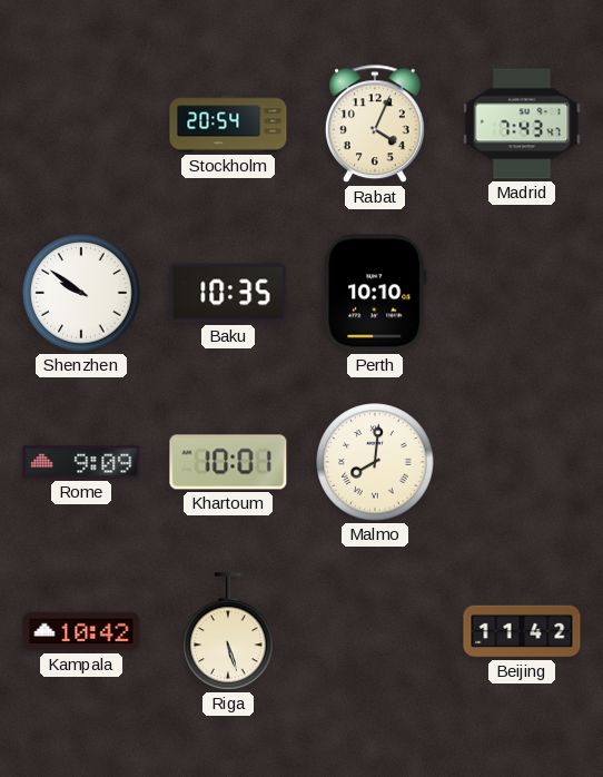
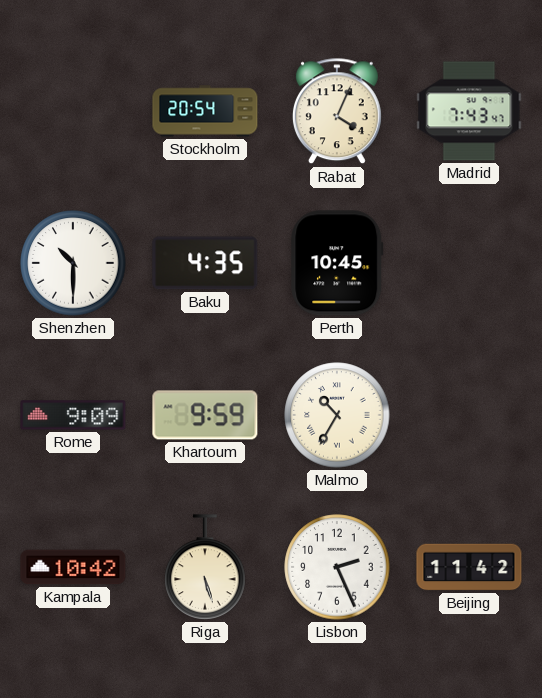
Shenzhen: 9:51 -> 10:30
Baku: 10:35 -> 4:35
Perth: 10:10 -> 10:45
Khartoum: 10:01 -> 9:59
Malmo: 8:01 -> 10:35
Lisbon: none -> 2:26
